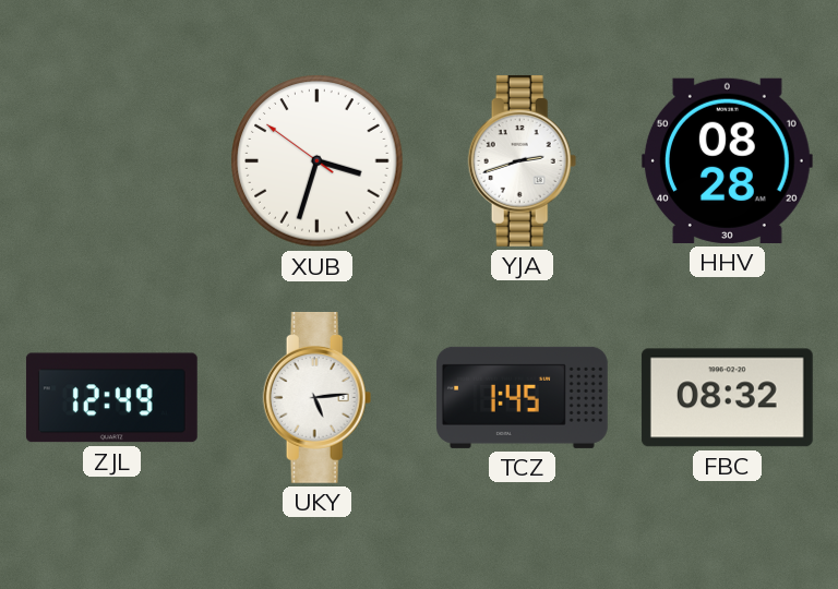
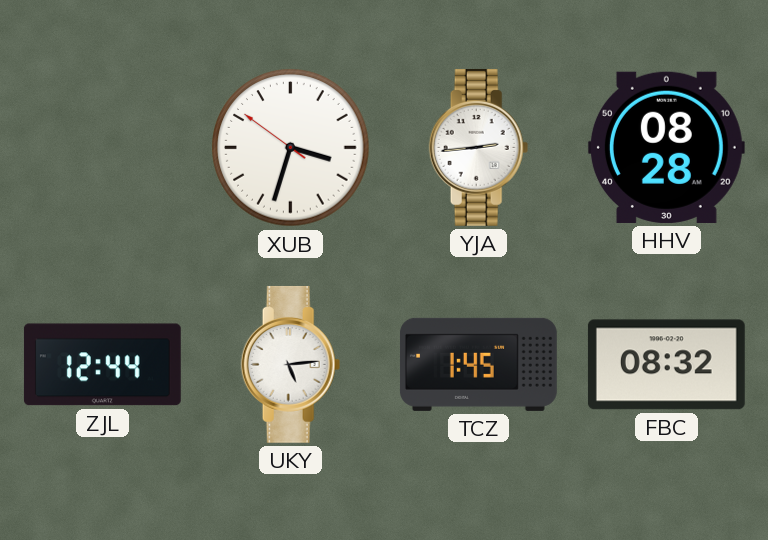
YJA: 2:42 -> 2:44
ZJL: 12:49 -> 12:44
